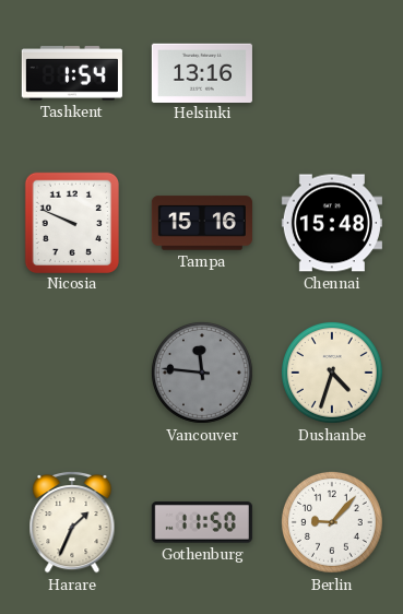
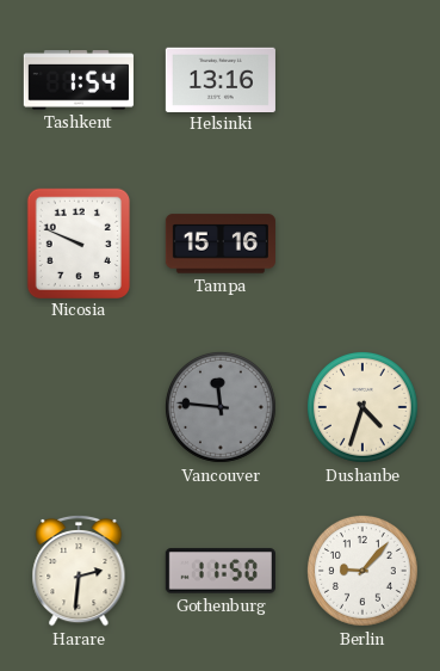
Chennai: 15:48 -> none
Harare: 1:34 -> 2:31
